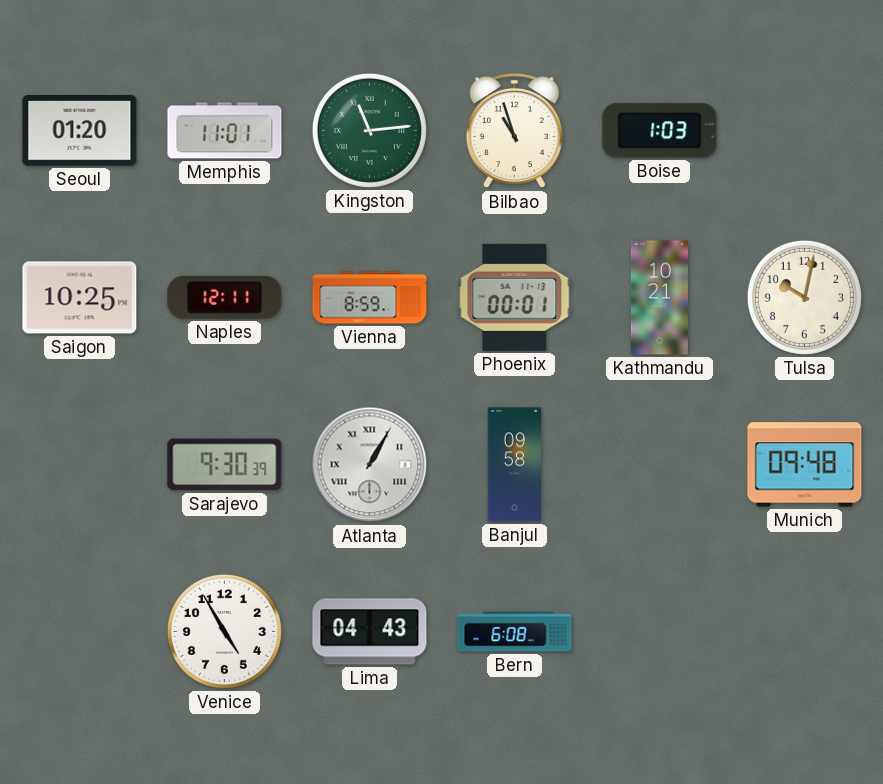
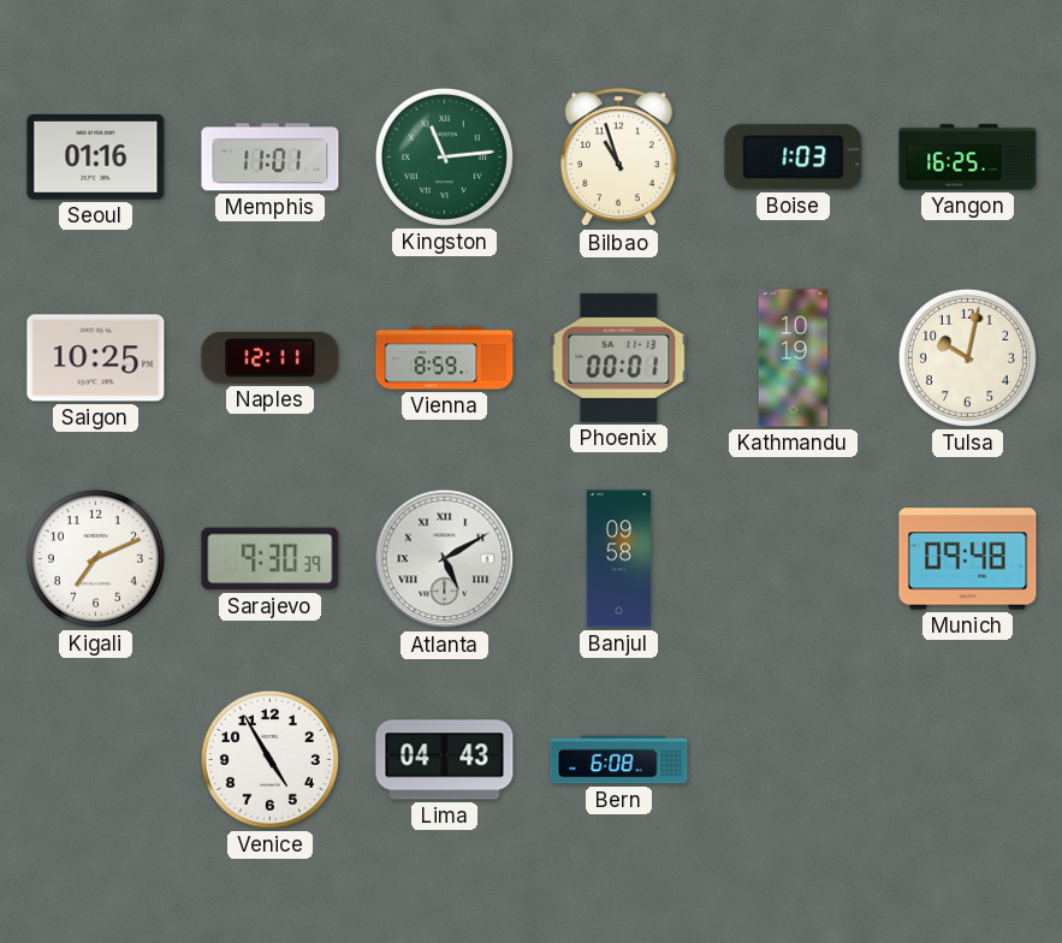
Seoul: 01:20 -> 01:16
Yangon: none -> 16:25
Kathmandu: 10:21 -> 10:19
Kigali: none -> 7:11
Atlanta: 1:05 -> 5:10
